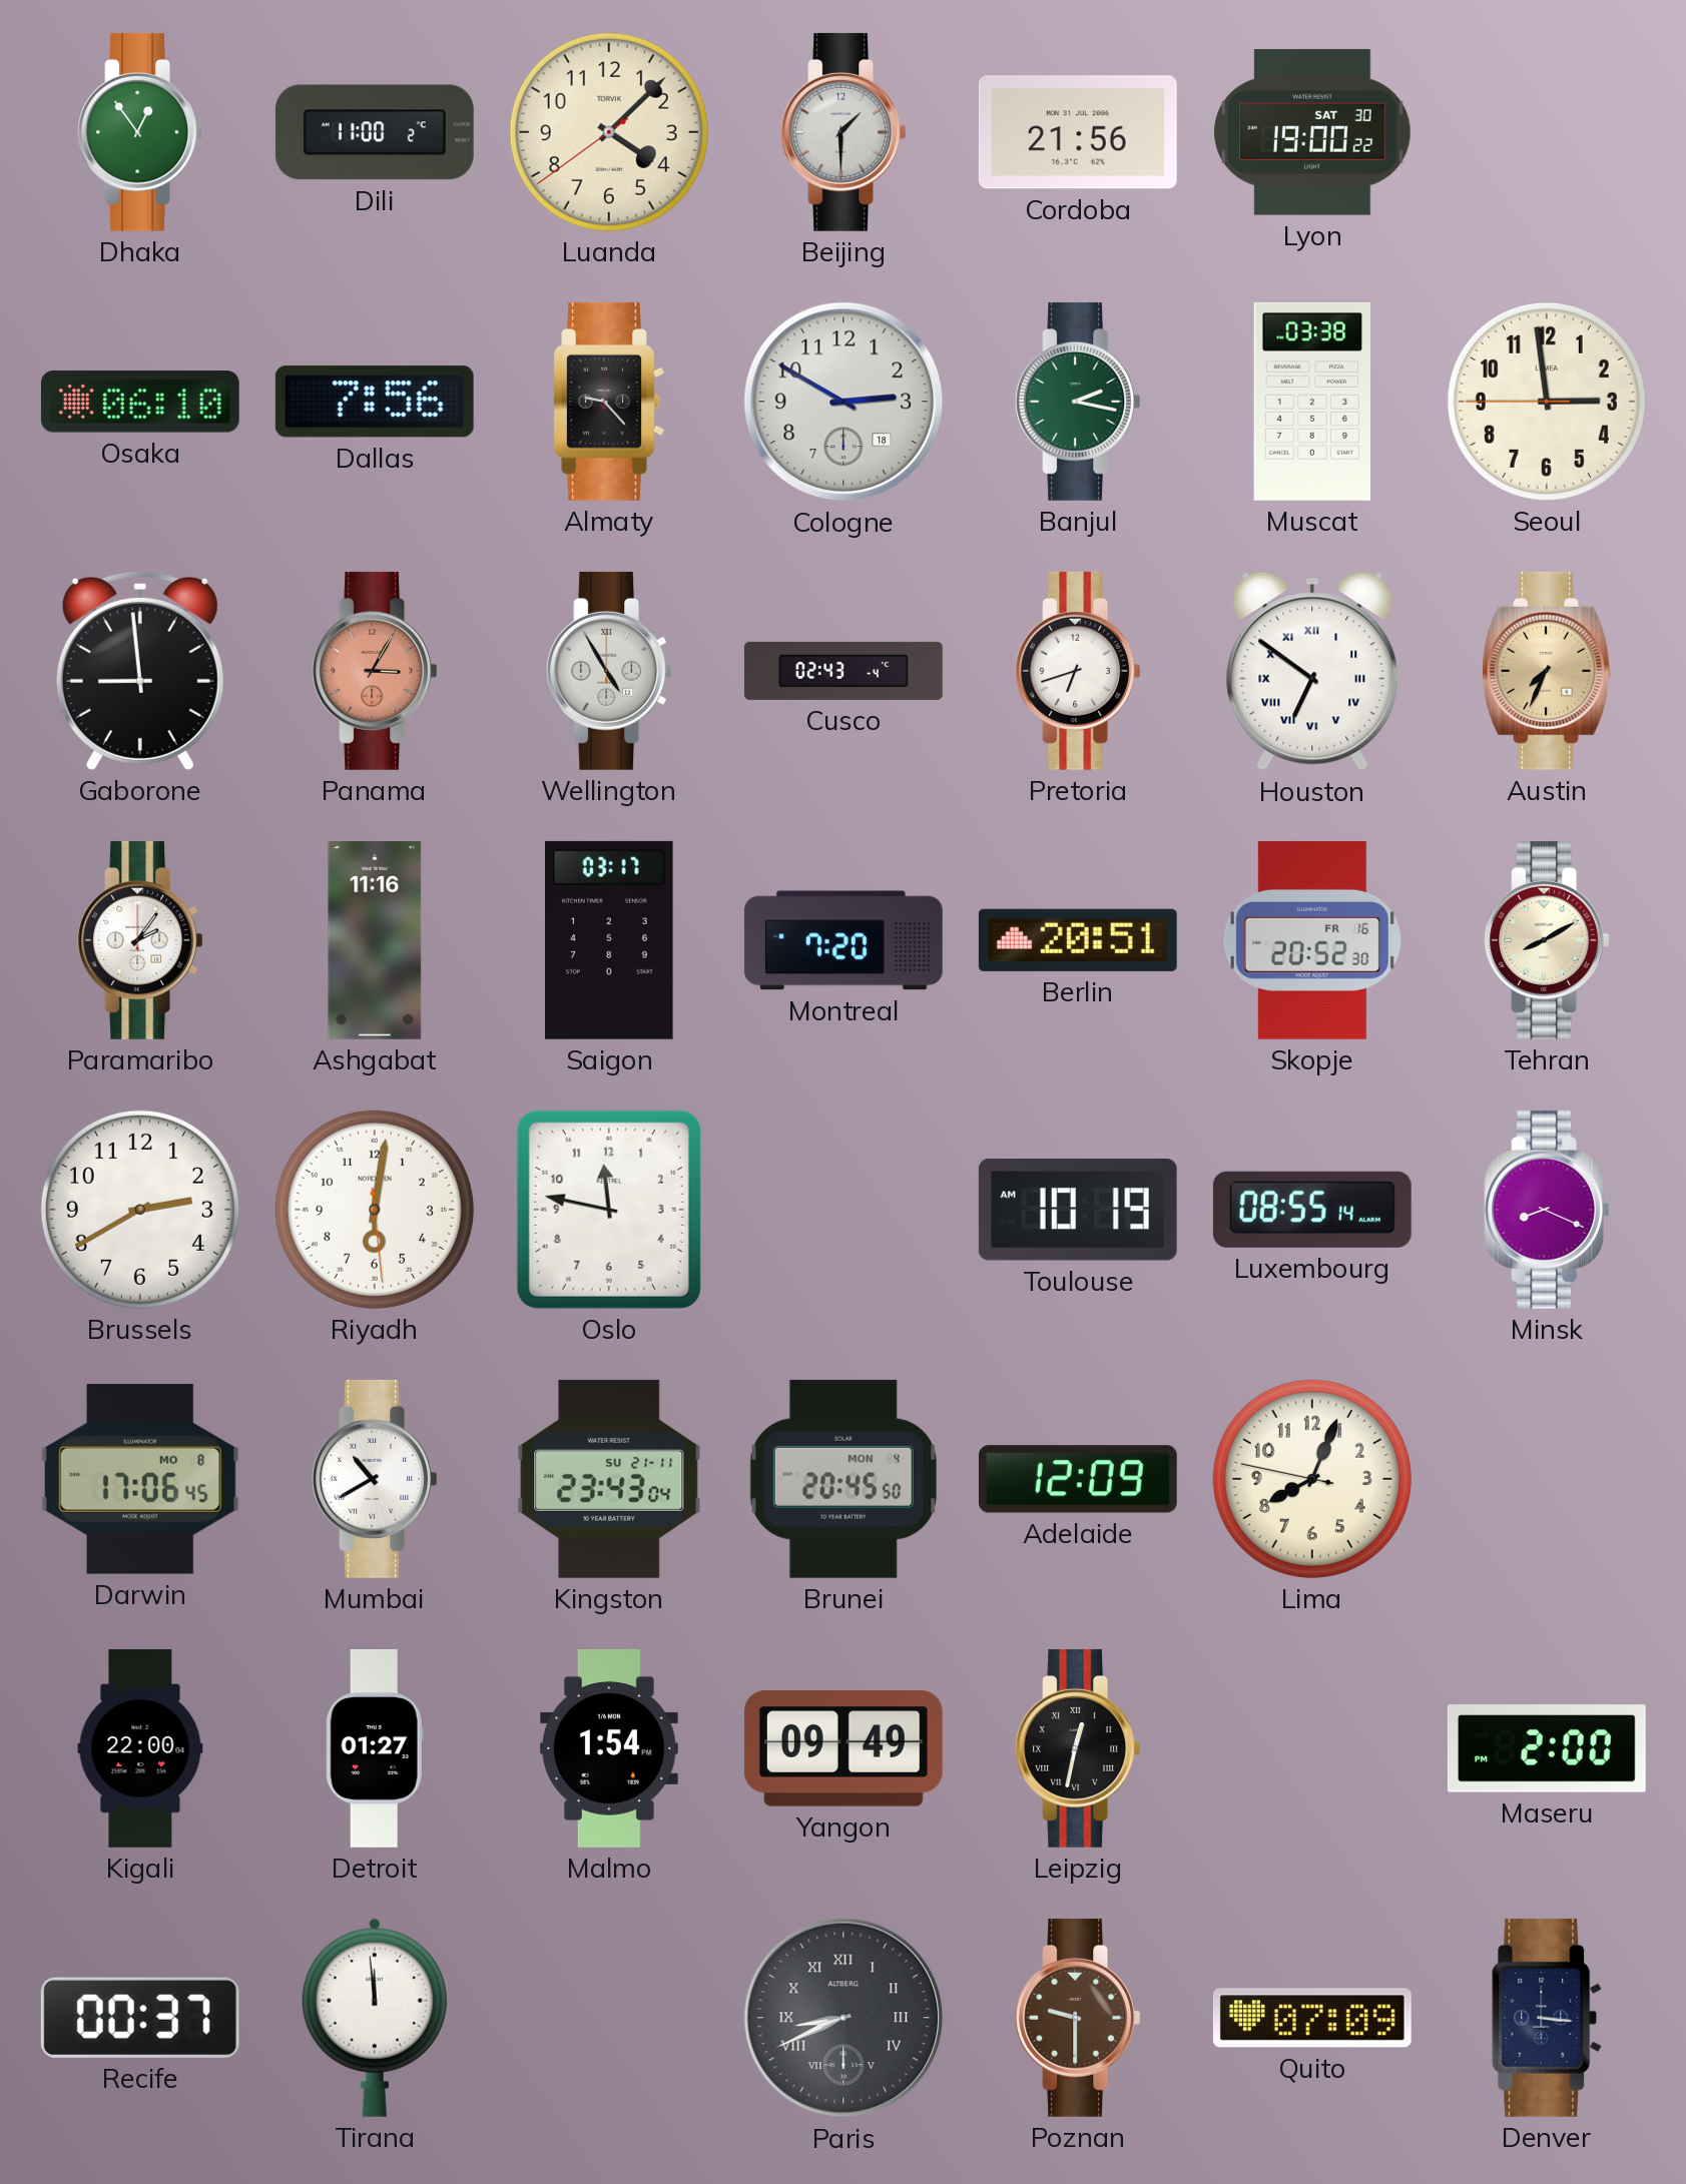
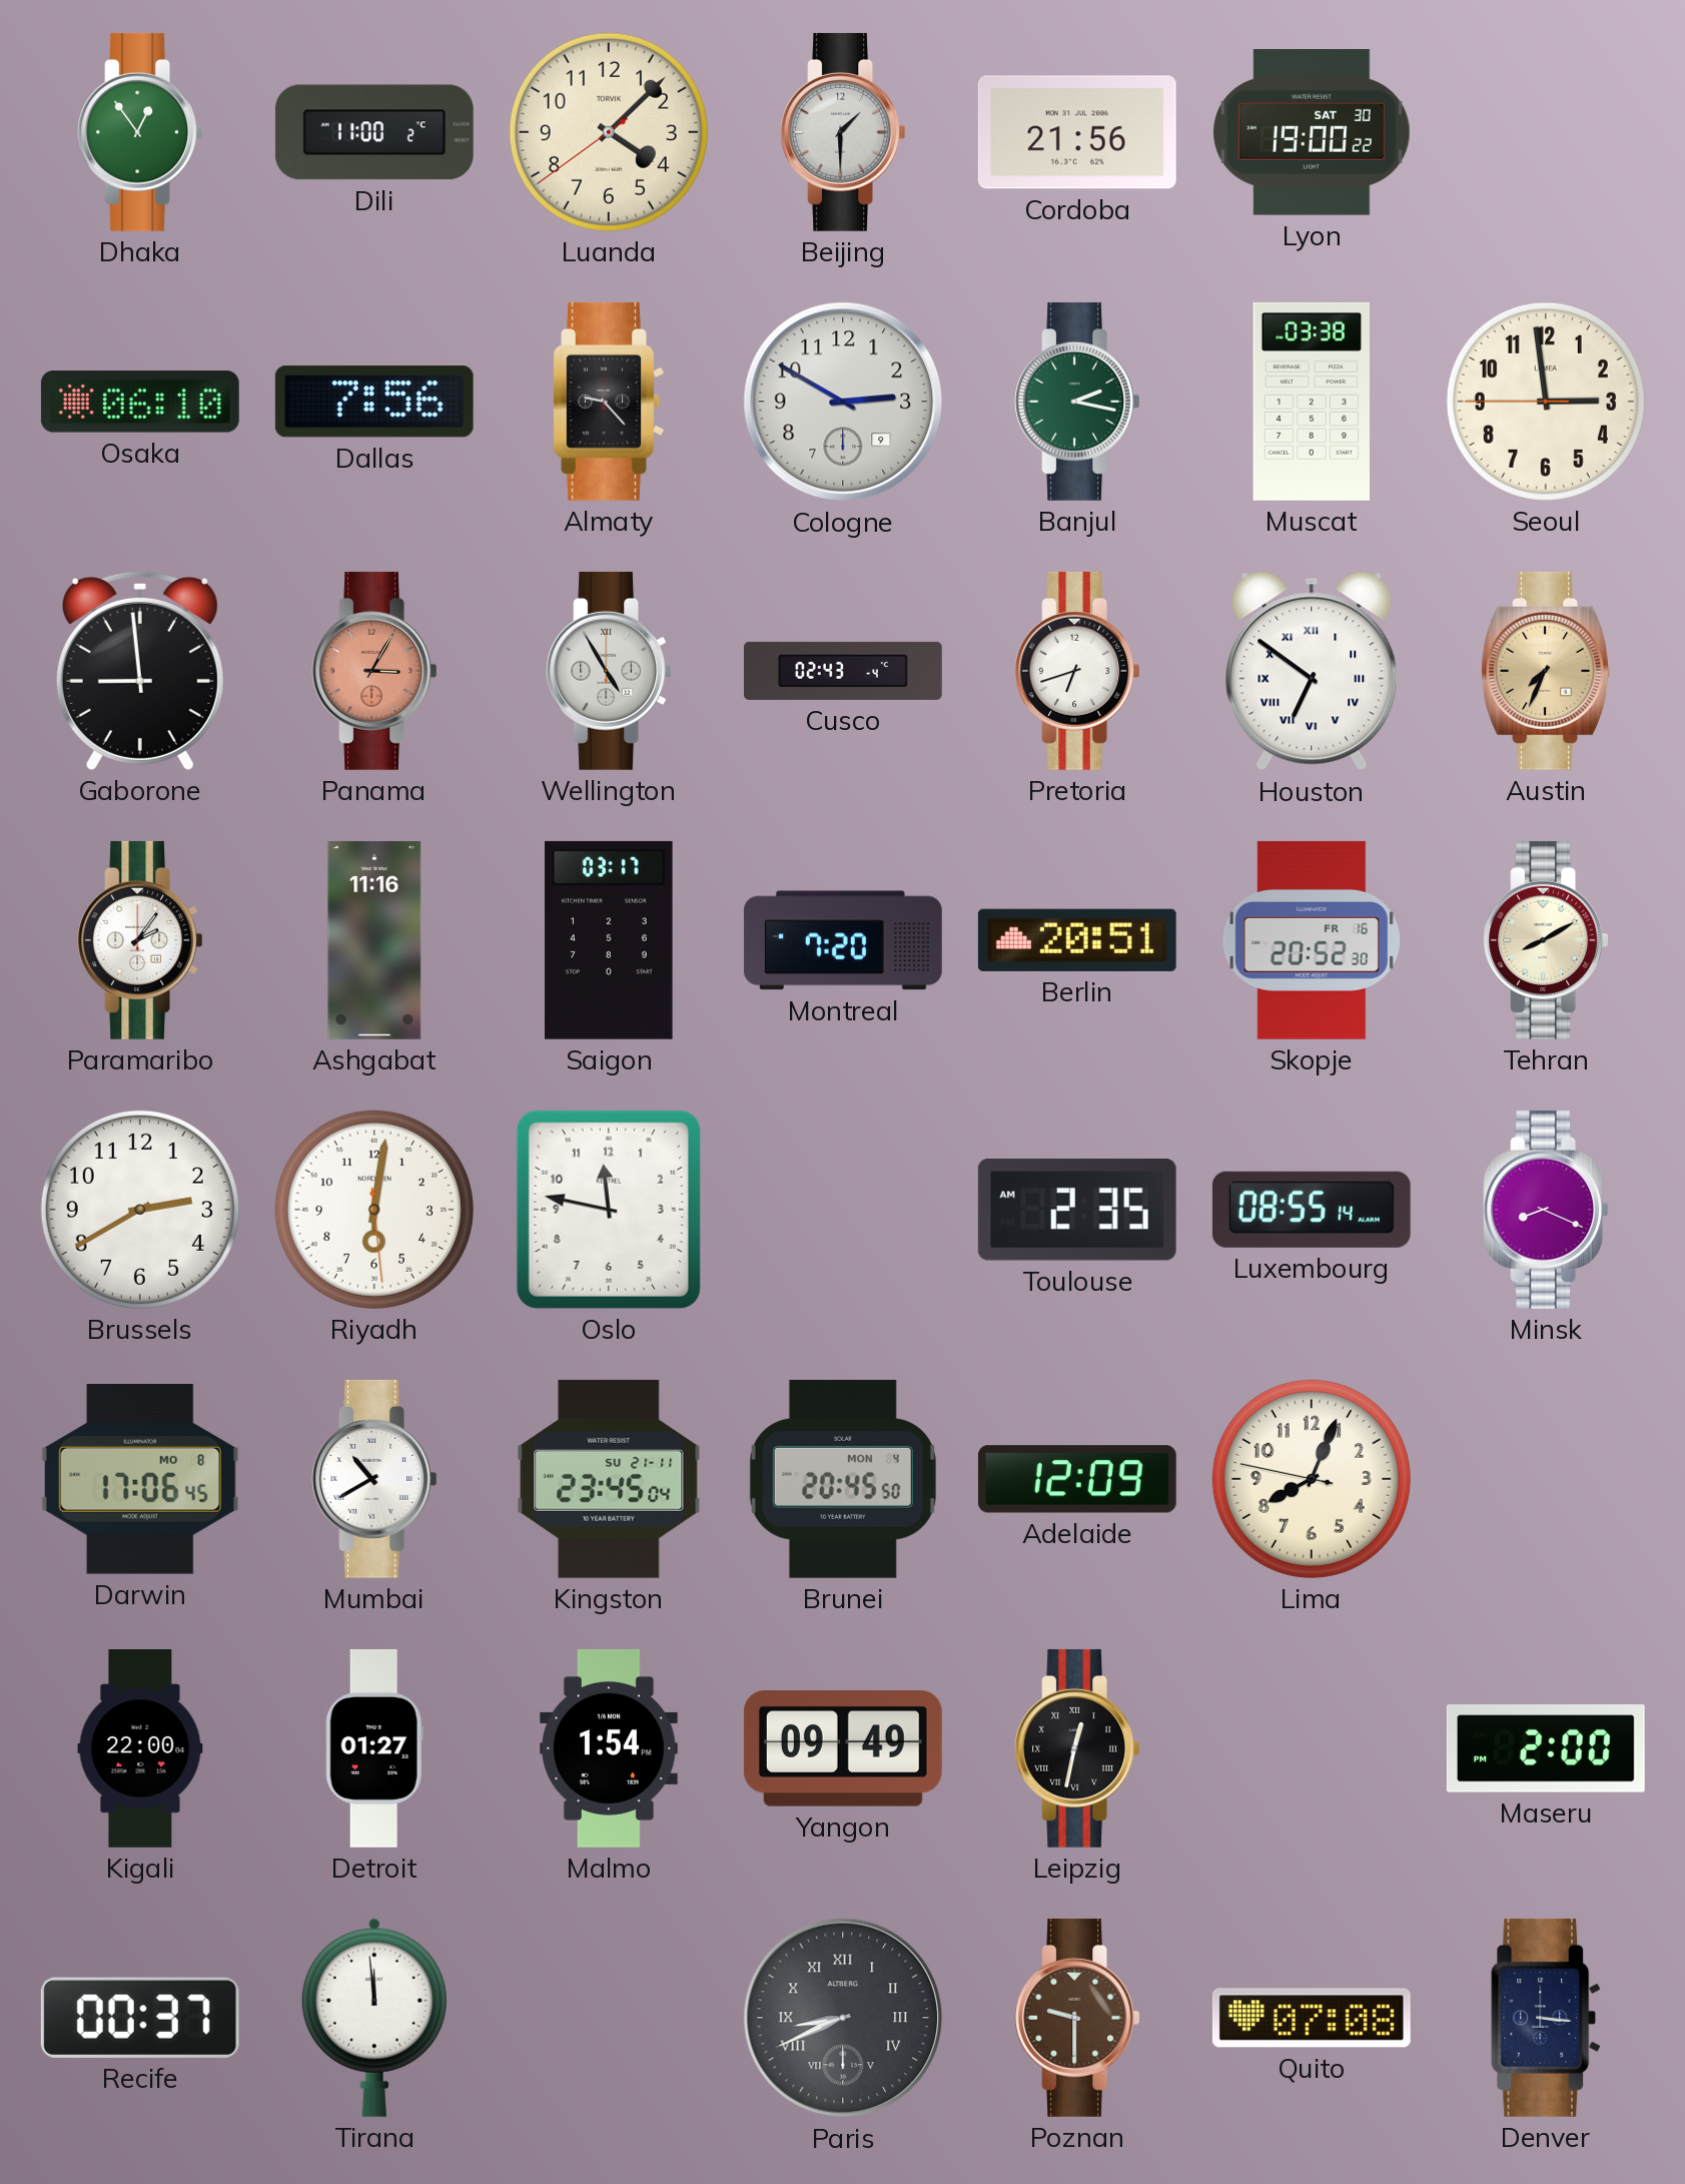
Cologne date: 18 -> 9
Toulouse: 10:19 -> 2:35
Kingston: 23:43 -> 23:45
Quito: 07:09 -> 07:08
